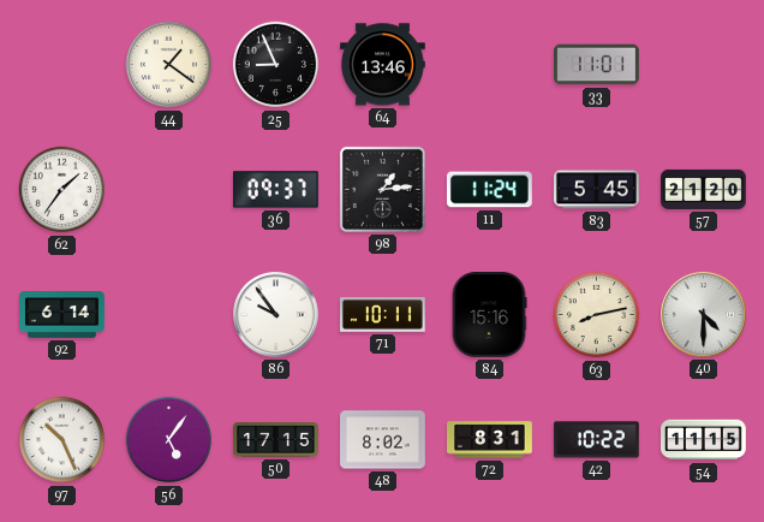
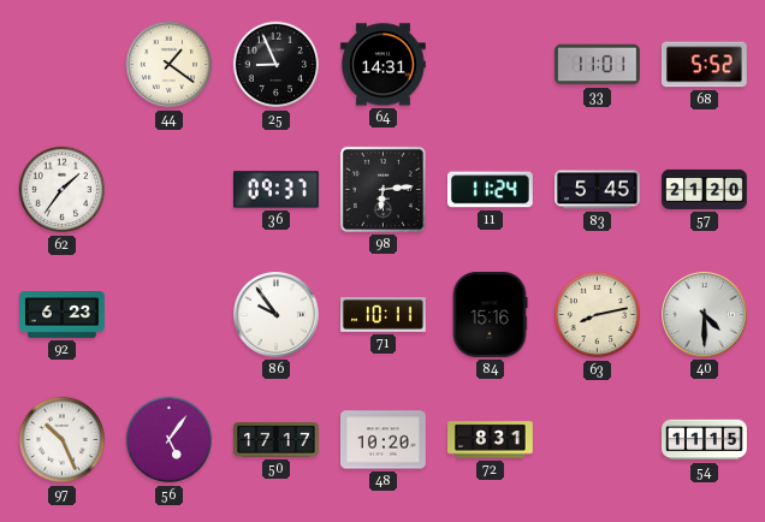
64: 13:46 -> 14:31
68: none -> 5:52
98: 1:14 -> 6:14
92: 6:14 -> 6:23
50: 17:15 -> 17:17
48: 8:02 -> 10:20
42: 10:22 -> none
